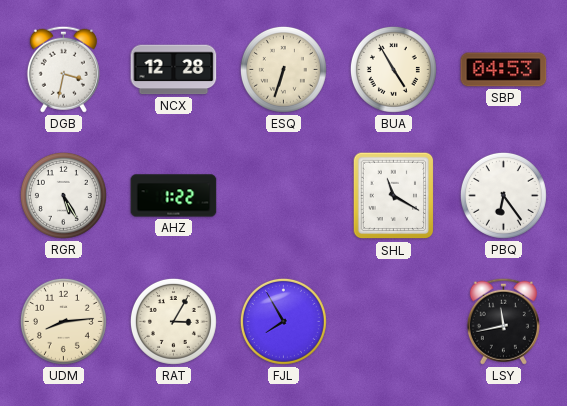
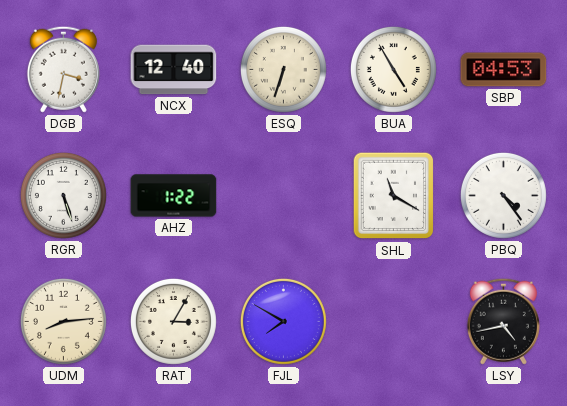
NCX: 12:28 -> 12:40
RGR: 5:25 -> 5:27
PBQ: 6:24 -> 4:24
FJL: 7:55 -> 7:50
LSY: 11:43 -> 4:43
